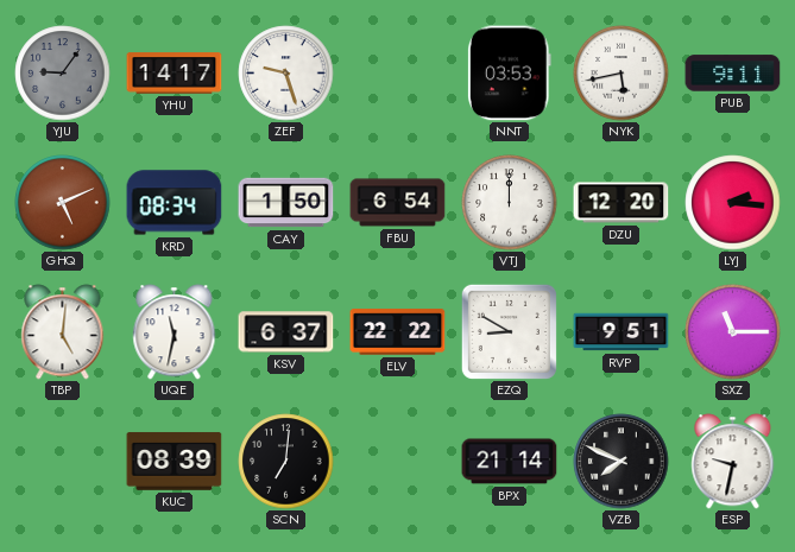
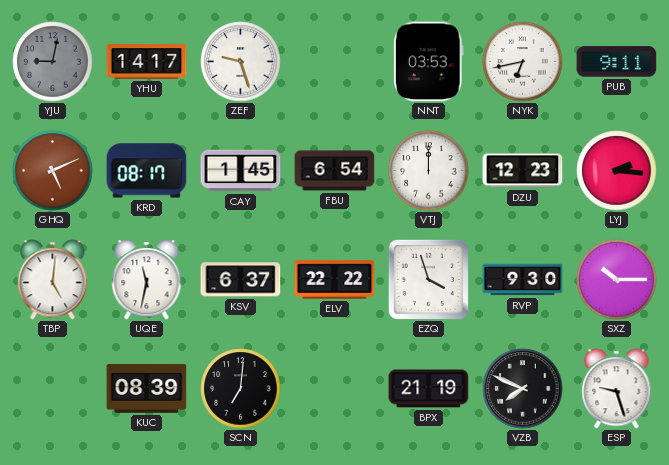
YJU: 9:06 -> 9:02
NYK: 5:43 -> 6:43
KRD: 08:34 -> 08:17
CAY: 1:50 -> 1:45
DZU: 12:20 -> 12:23
EZQ: 8:50 -> 3:57
RVP: 9:51 -> 9:30
SXZ: 11:15 -> 10:15
BPX: 21:14 -> 21:19
ESP: 9:32 -> 9:27
